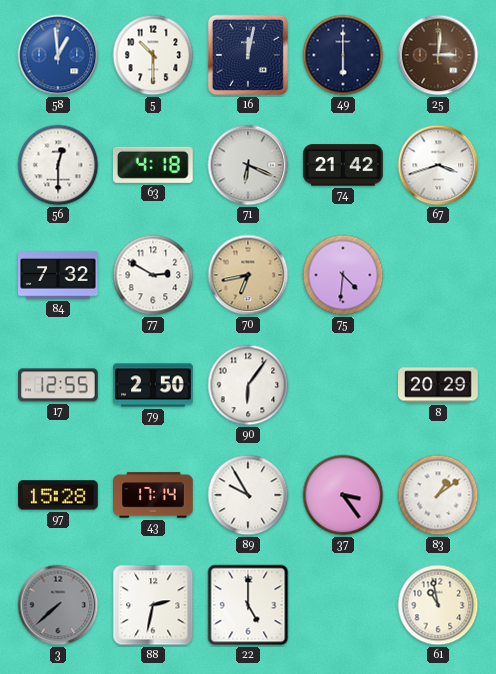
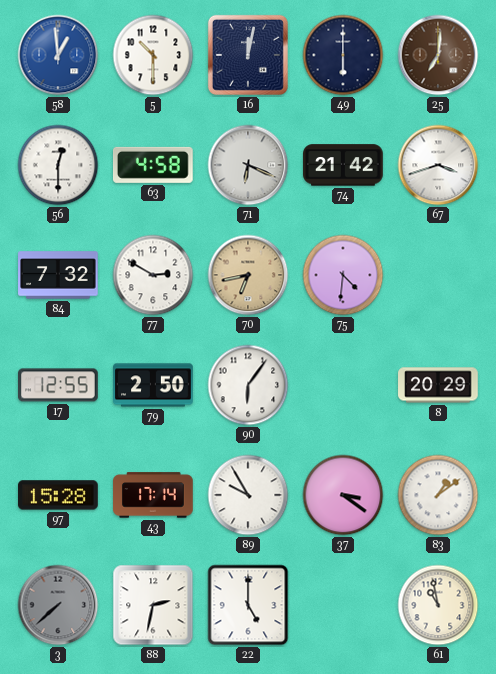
25: 3:01 -> 7:01
63: 4:18 -> 4:58
37: 3:24 -> 3:21
